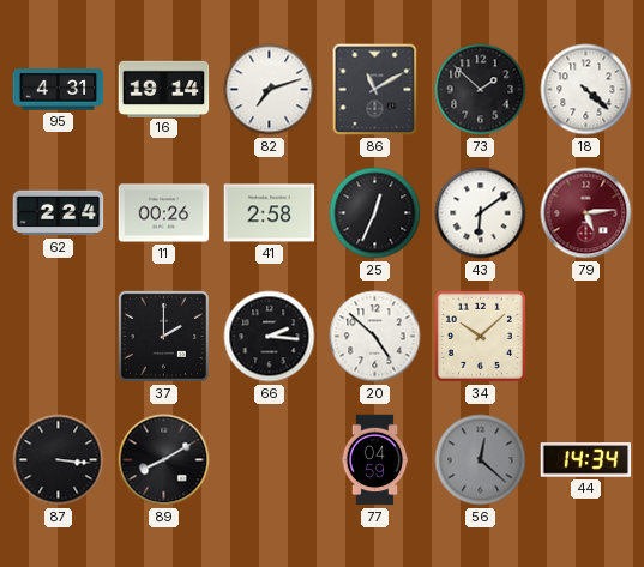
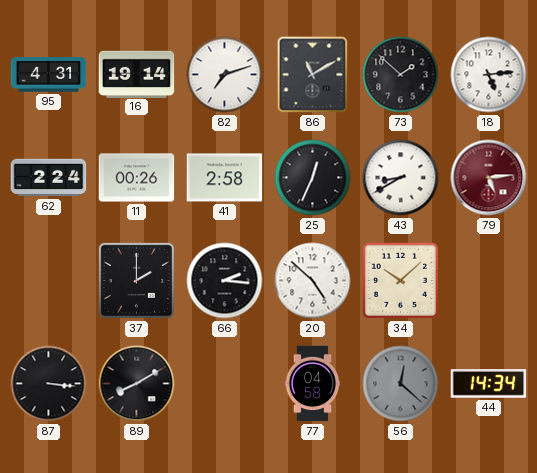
18: 4:22 -> 5:14
43: 6:09 -> 8:40
77: 04:59 -> 04:58
